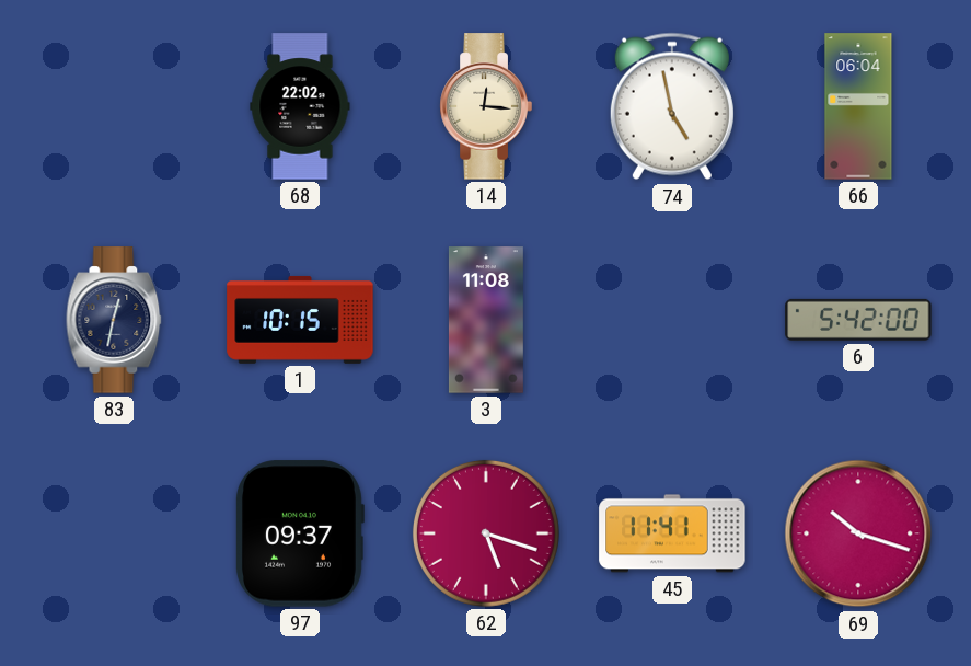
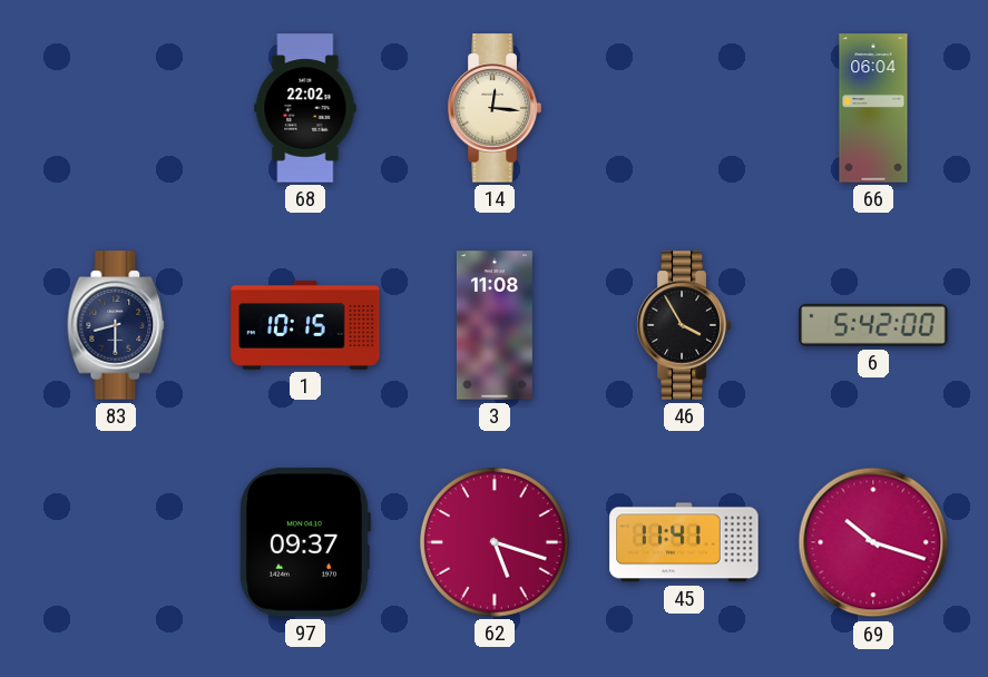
74: 4:58 -> none
83: 12:32 -> 8:30
46: none -> 3:55
